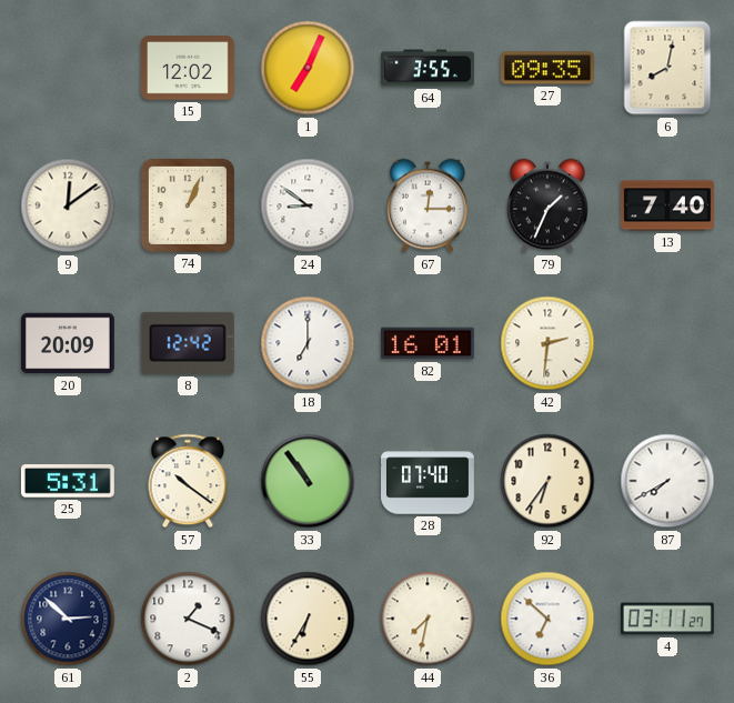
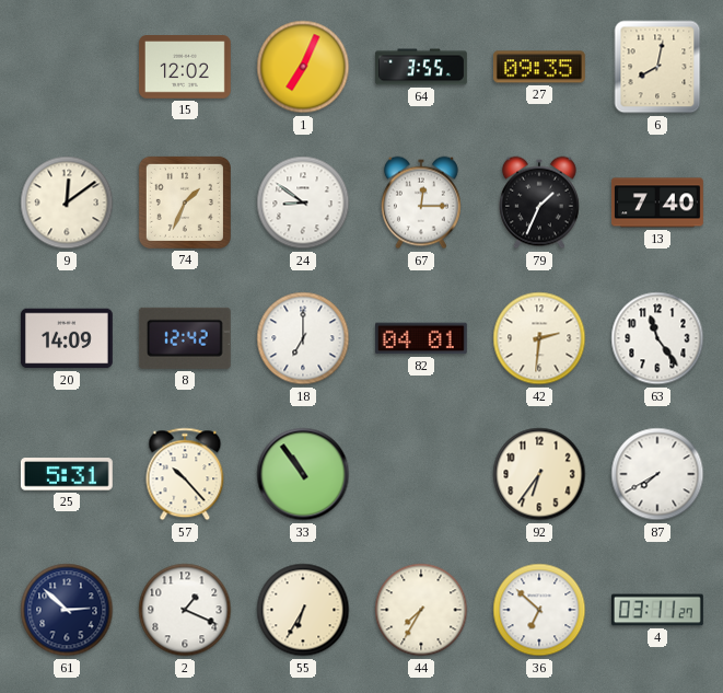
74: 1:04 -> 1:34
20: 20:09 -> 14:09
82: 16:01 -> 04:01
63: none -> 11:24
57: 10:21 -> 10:23
28: 07:40 -> none
44: 7:32 -> 7:35
